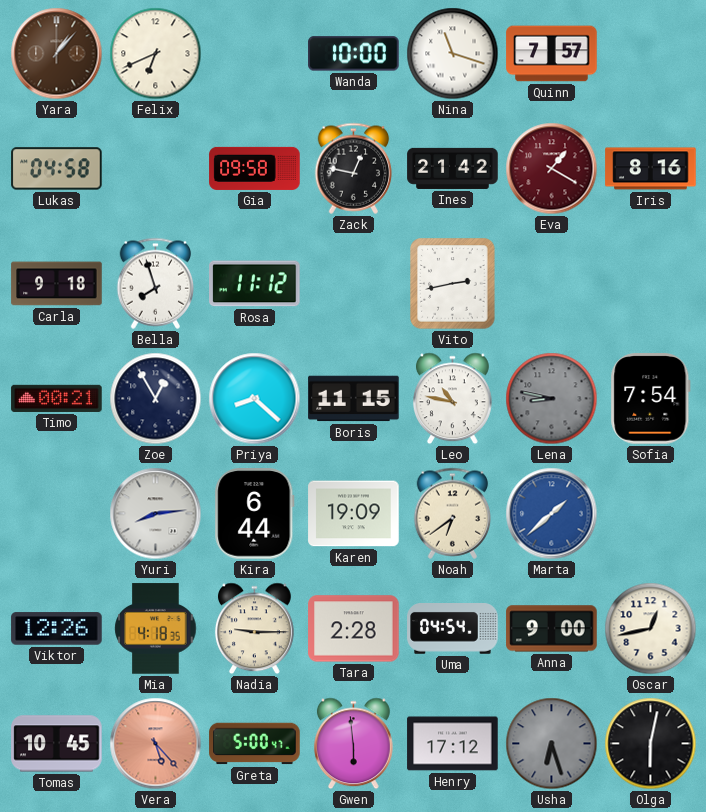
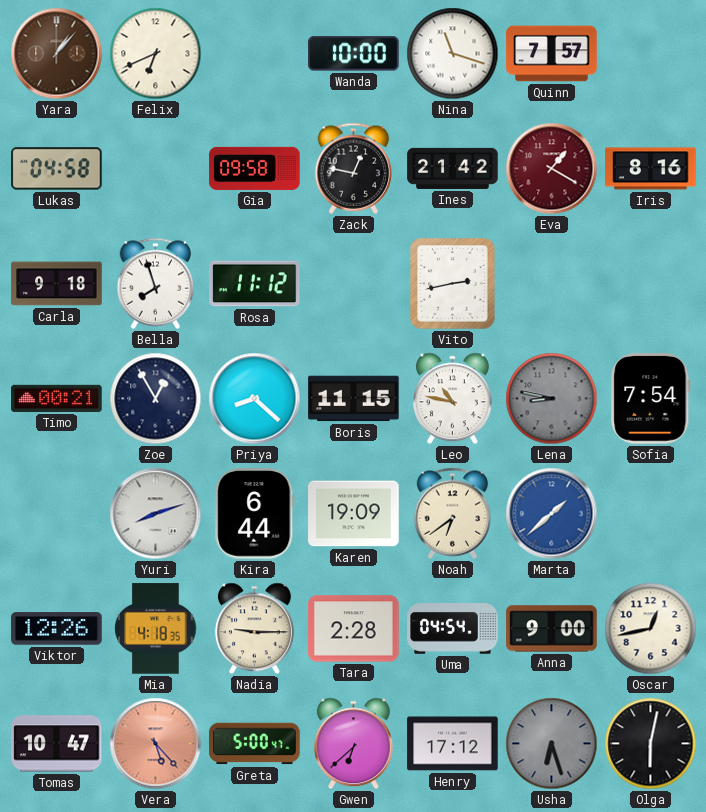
Yuri: 8:14 -> 8:12
Tomas: 10:45 -> 10:47
Gwen: 5:59 -> 6:38
